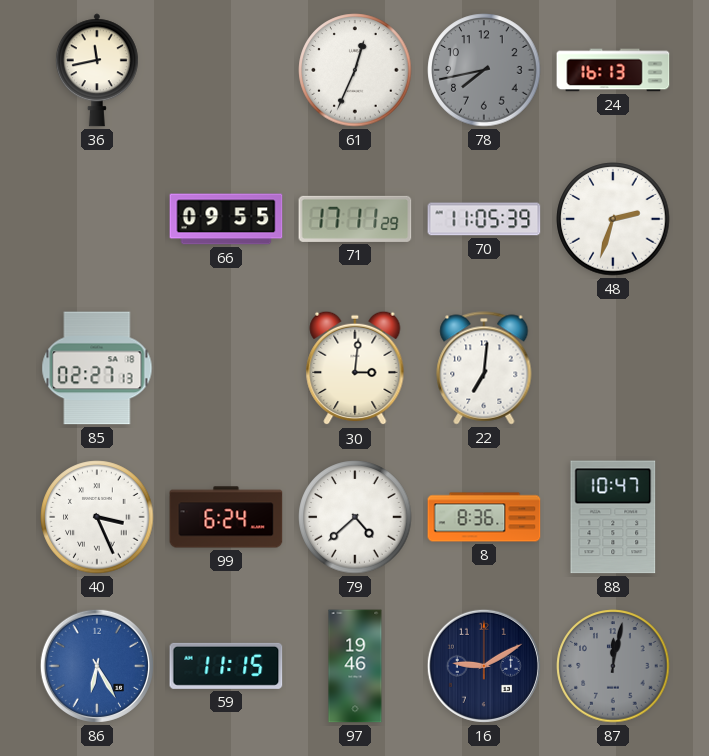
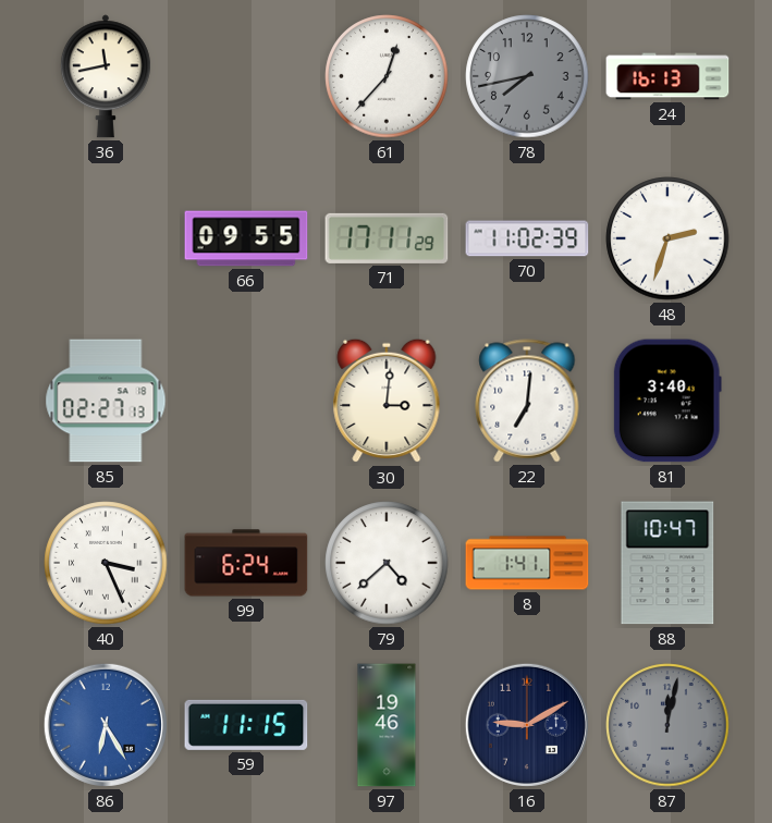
61: 12:34 -> 12:37
70: 11:05 -> 11:02
81: none -> 3:40
8: 8:36 -> 1:41
